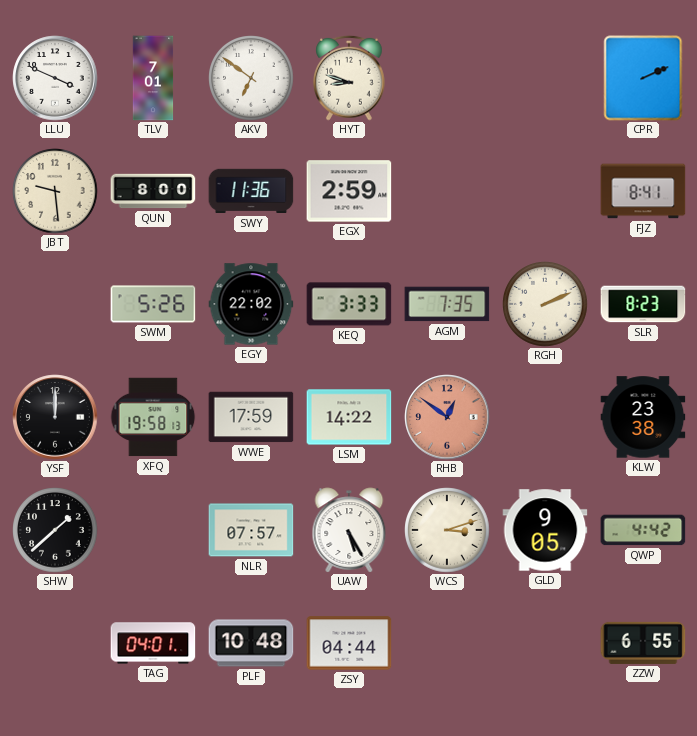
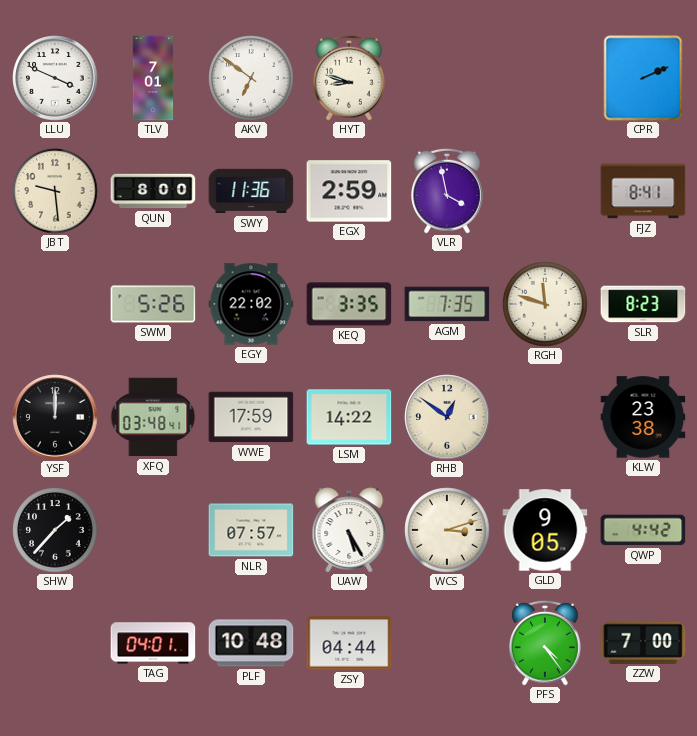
VLR: none -> 3:58
KEQ: 3:33 -> 3:35
RGH: 2:11 -> 11:48
XFQ: 19:58 -> 03:48
RHB dial: salmon -> cream
SHW: 1:38 -> 1:37
PFS: none -> 4:24
ZZW: 6:55 -> 7:00
